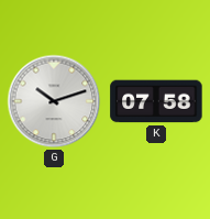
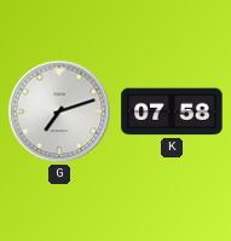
G: 10:12 -> 7:12
